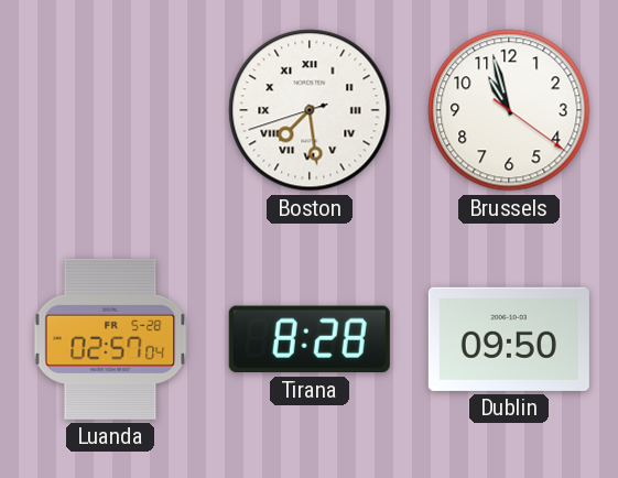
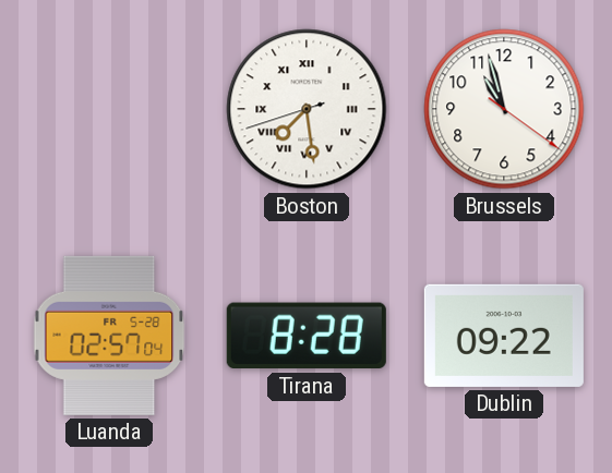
Dublin: 09:50 -> 09:22
